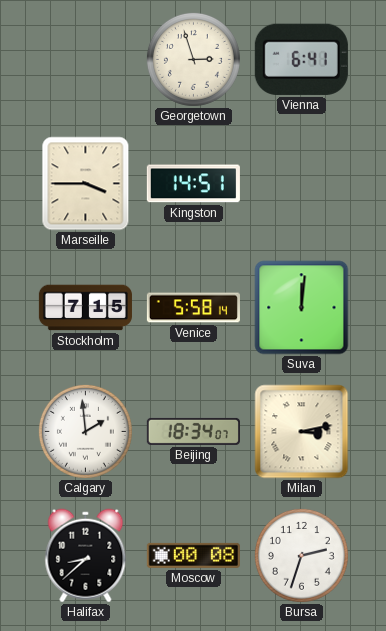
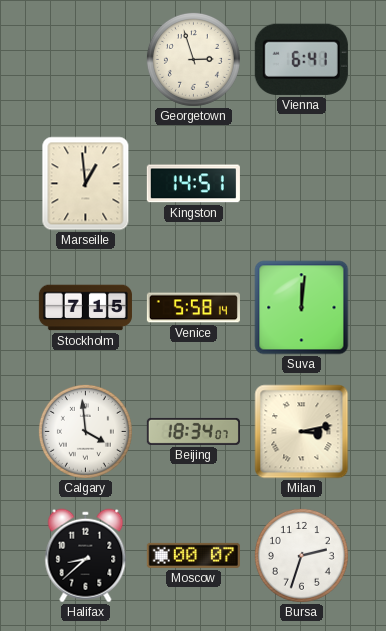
Marseille: 3:45 -> 12:59
Calgary: 1:59 -> 3:59
Moscow: 00:08 -> 00:07
